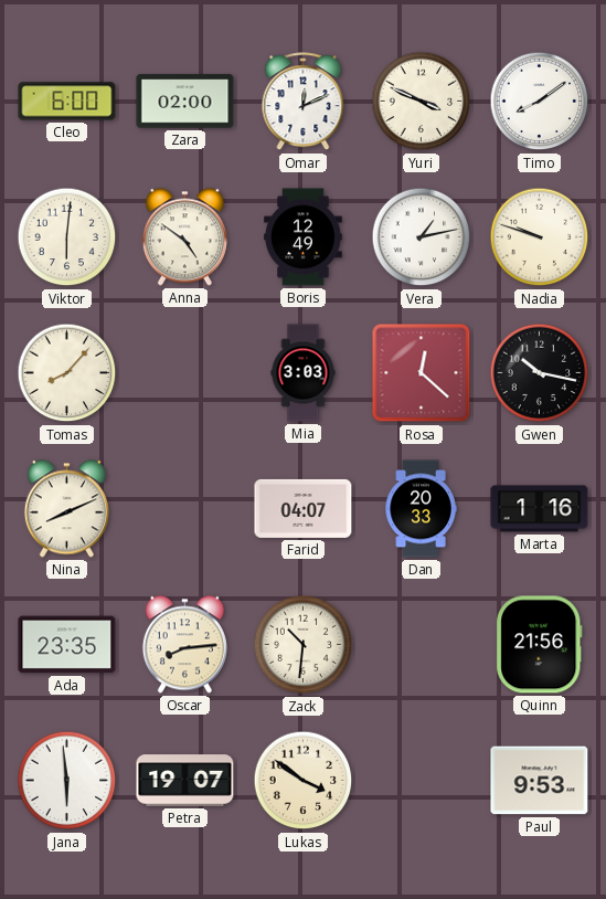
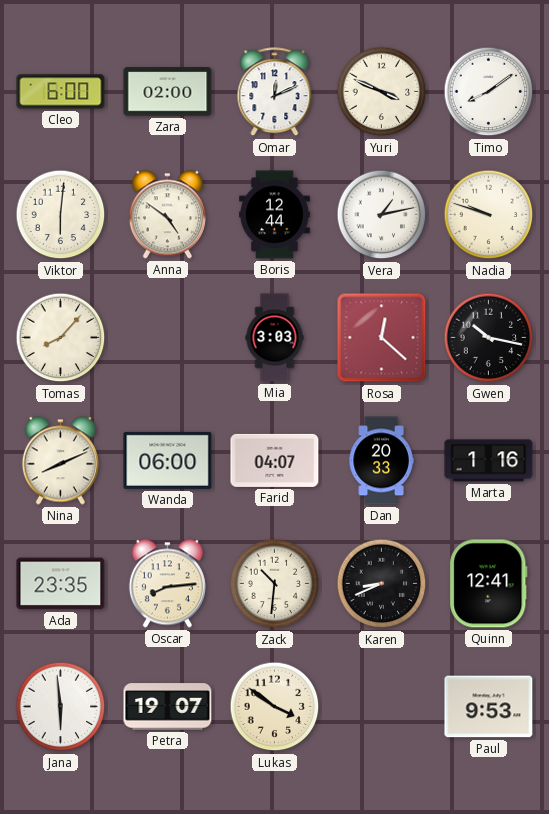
Boris: 12:49 -> 12:44
Wanda: none -> 06:00
Karen: none -> 8:41
Quinn: 21:56 -> 12:41
